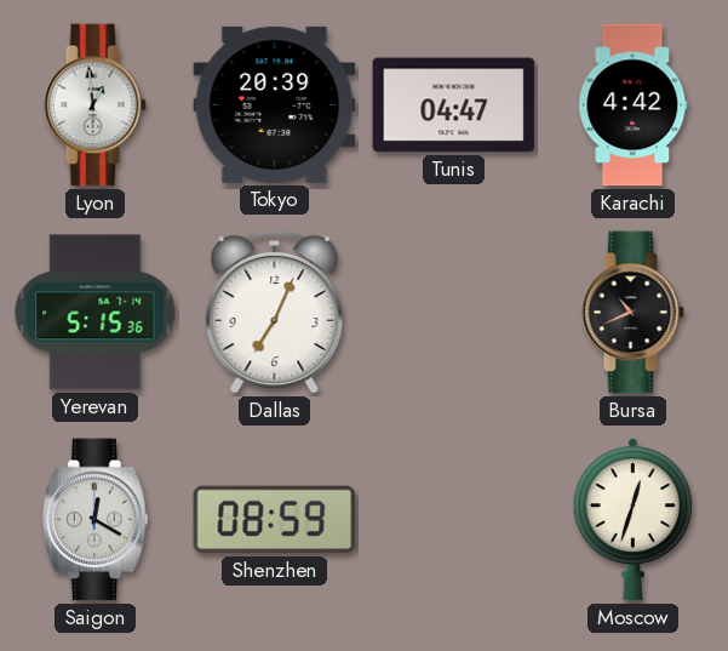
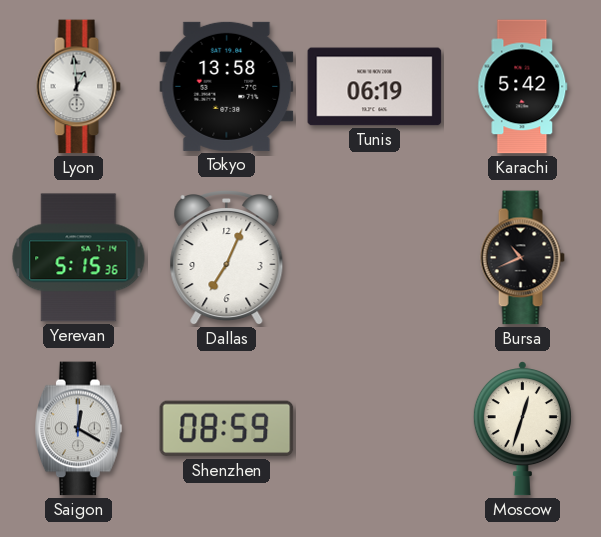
Tokyo: 20:39 -> 13:58
Tunis: 04:47 -> 06:19
Karachi: 4:42 -> 5:42
